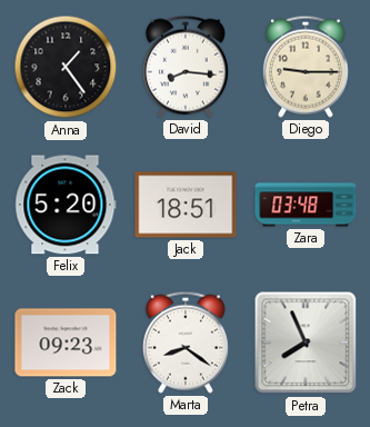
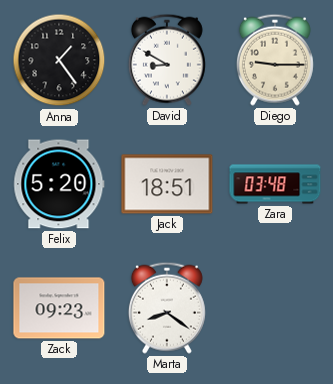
David: 8:16 -> 8:50
Petra: 7:56 -> none
